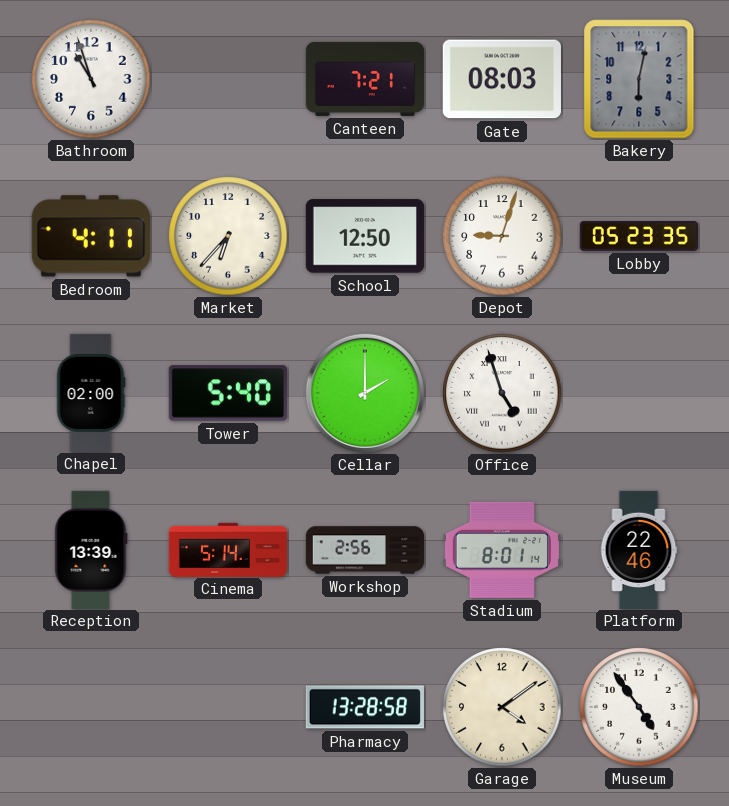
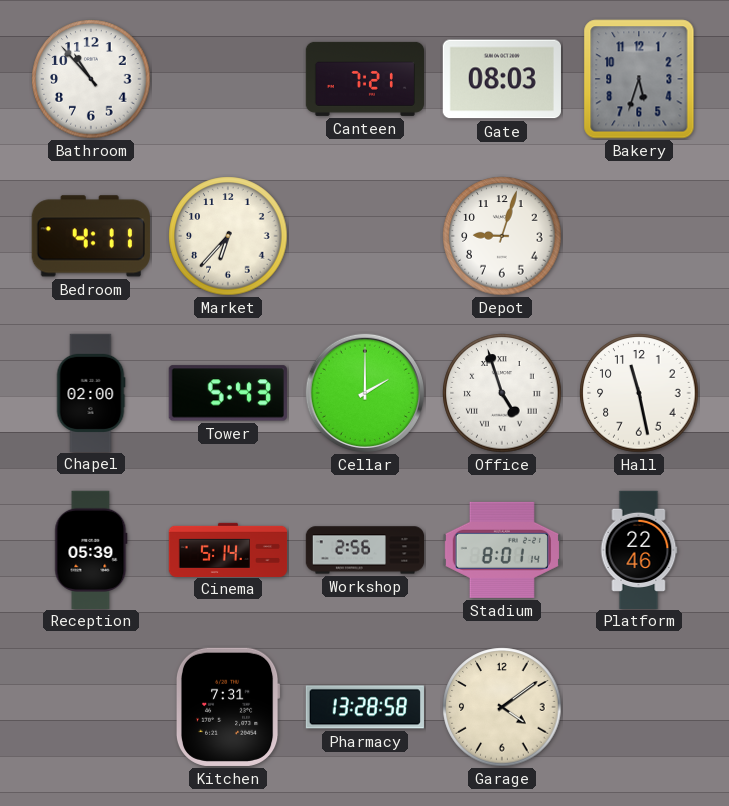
Bathroom: 10:57 -> 10:53
Bakery: 6:02 -> 5:33
School: 12:50 -> none
Lobby: 05:23 -> none
Tower: 5:40 -> 5:43
Hall: none -> 11:28
Reception: 13:39 -> 05:39
Kitchen: none -> 7:31
Museum: 4:54 -> none
